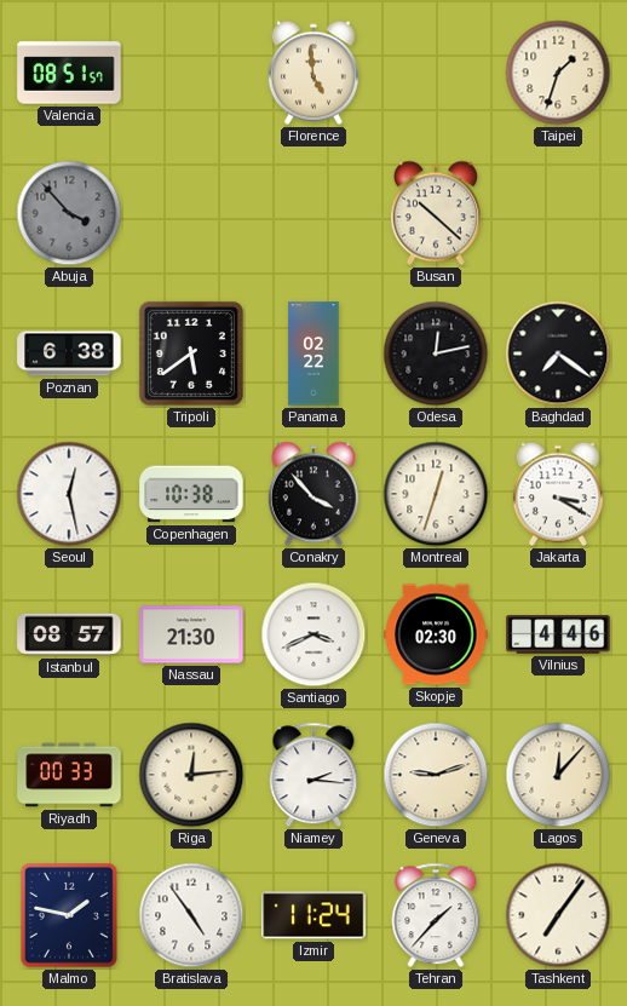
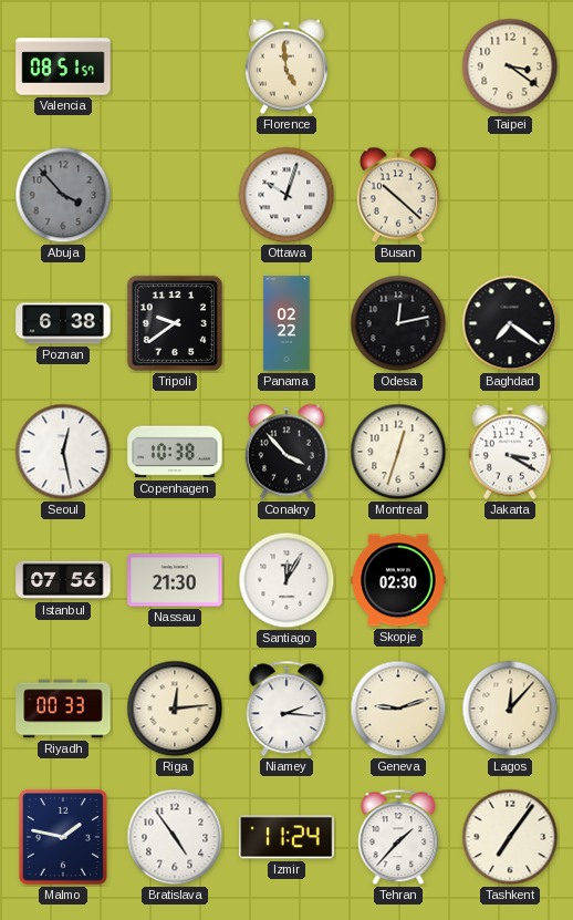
Taipei: 1:33 -> 3:21
Ottawa: none -> 10:03
Tripoli: 5:39 -> 9:39
Istanbul: 08:57 -> 07:56
Santiago: 3:41 -> 12:05
Vilnius: 4:46 -> none
